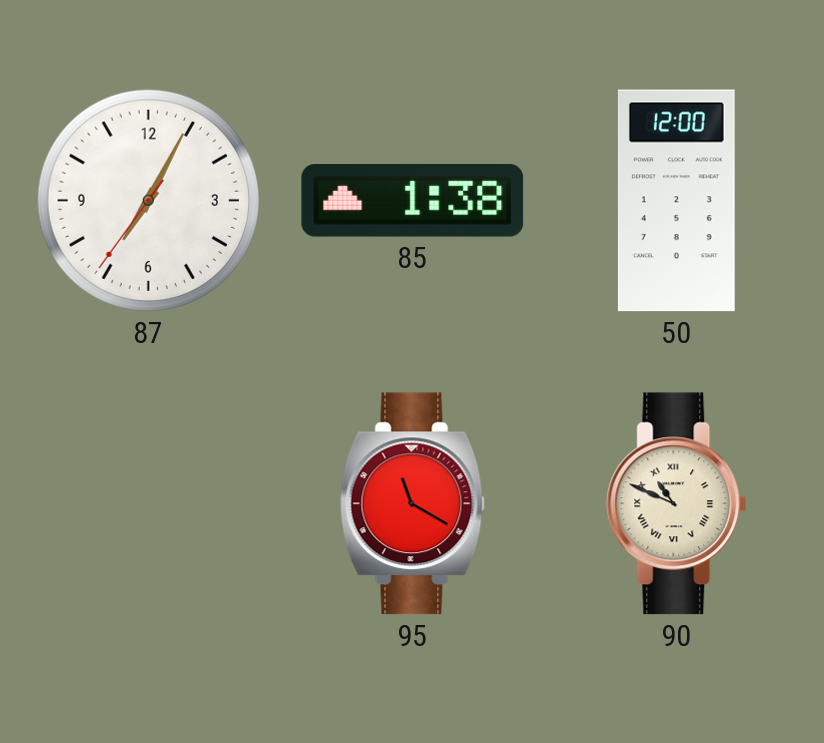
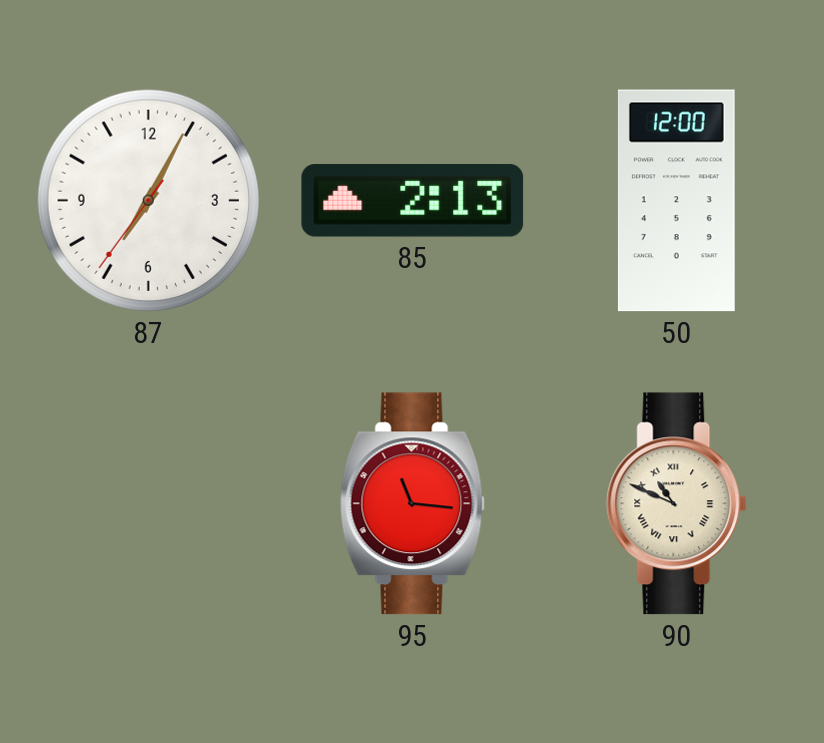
85: 1:38 -> 2:13
95: 11:20 -> 11:16
